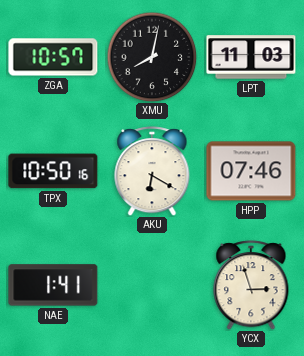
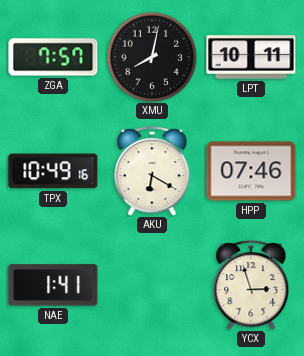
ZGA: 10:57 -> 7:57
LPT: 11:03 -> 10:11
TPX: 10:50 -> 10:49
